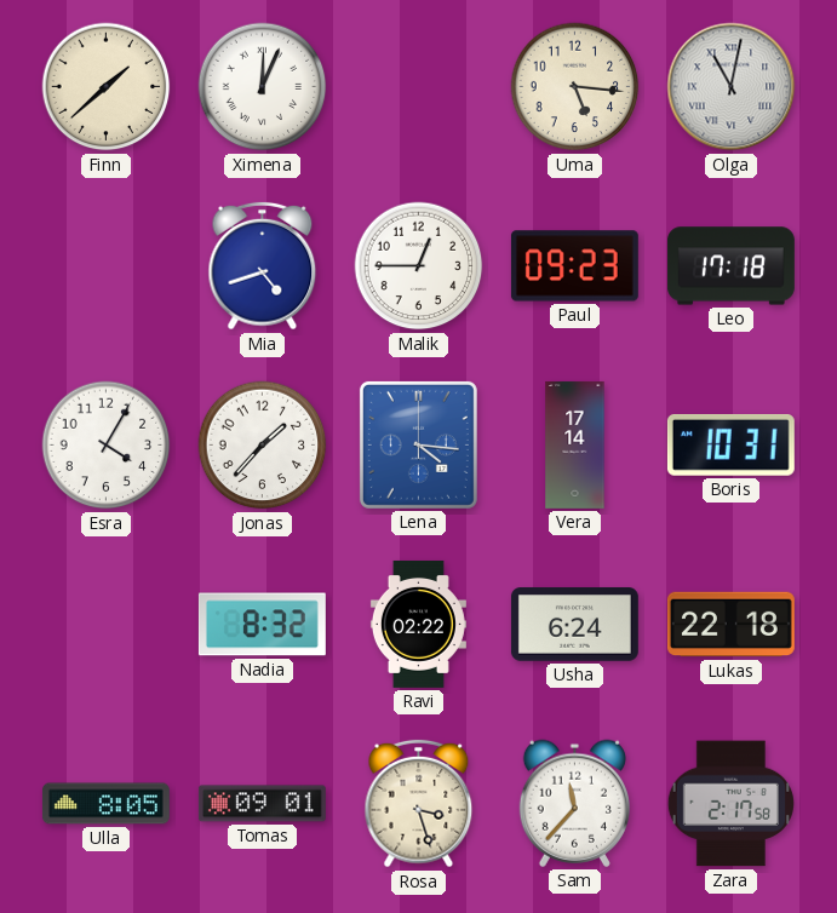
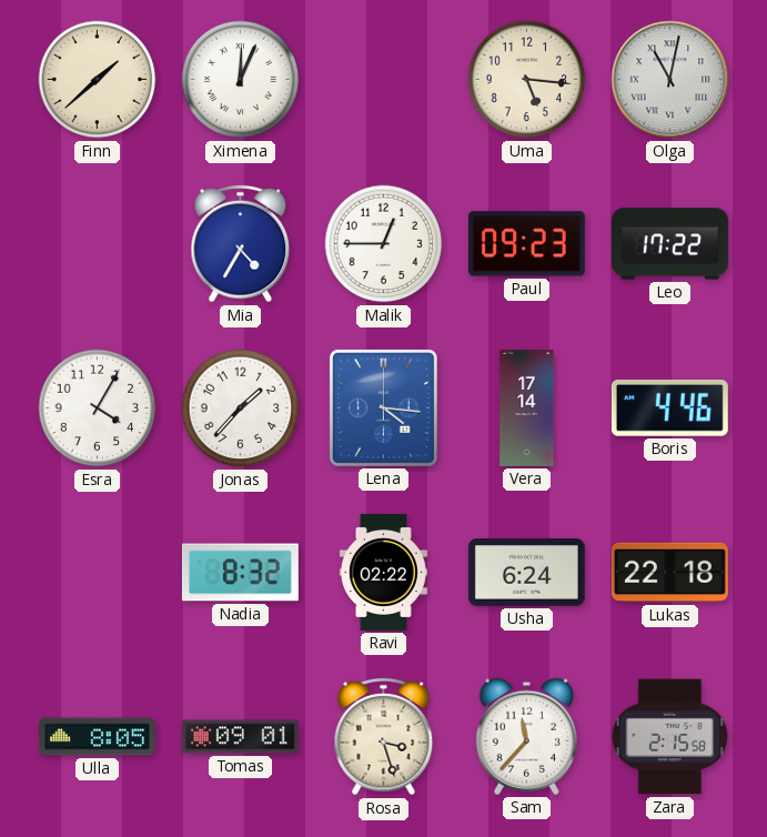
Mia: 4:42 -> 4:35
Leo: 17:18 -> 17:22
Boris: 10:31 -> 4:46
Zara: 2:17 -> 2:15
